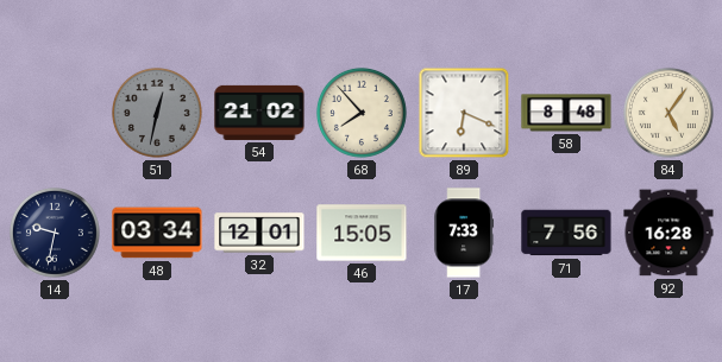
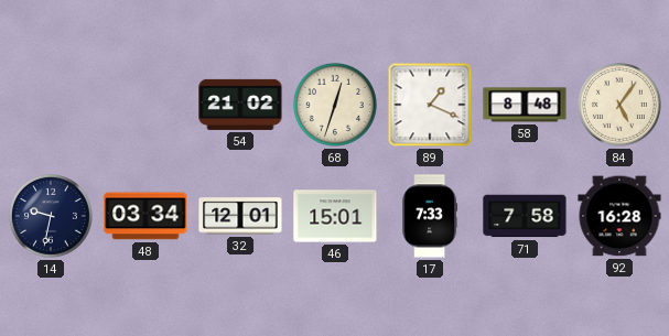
51: 12:32 -> none
68: 7:53 -> 12:33
89: 6:19 -> 1:19
46: 15:05 -> 15:01
71: 7:56 -> 7:58
